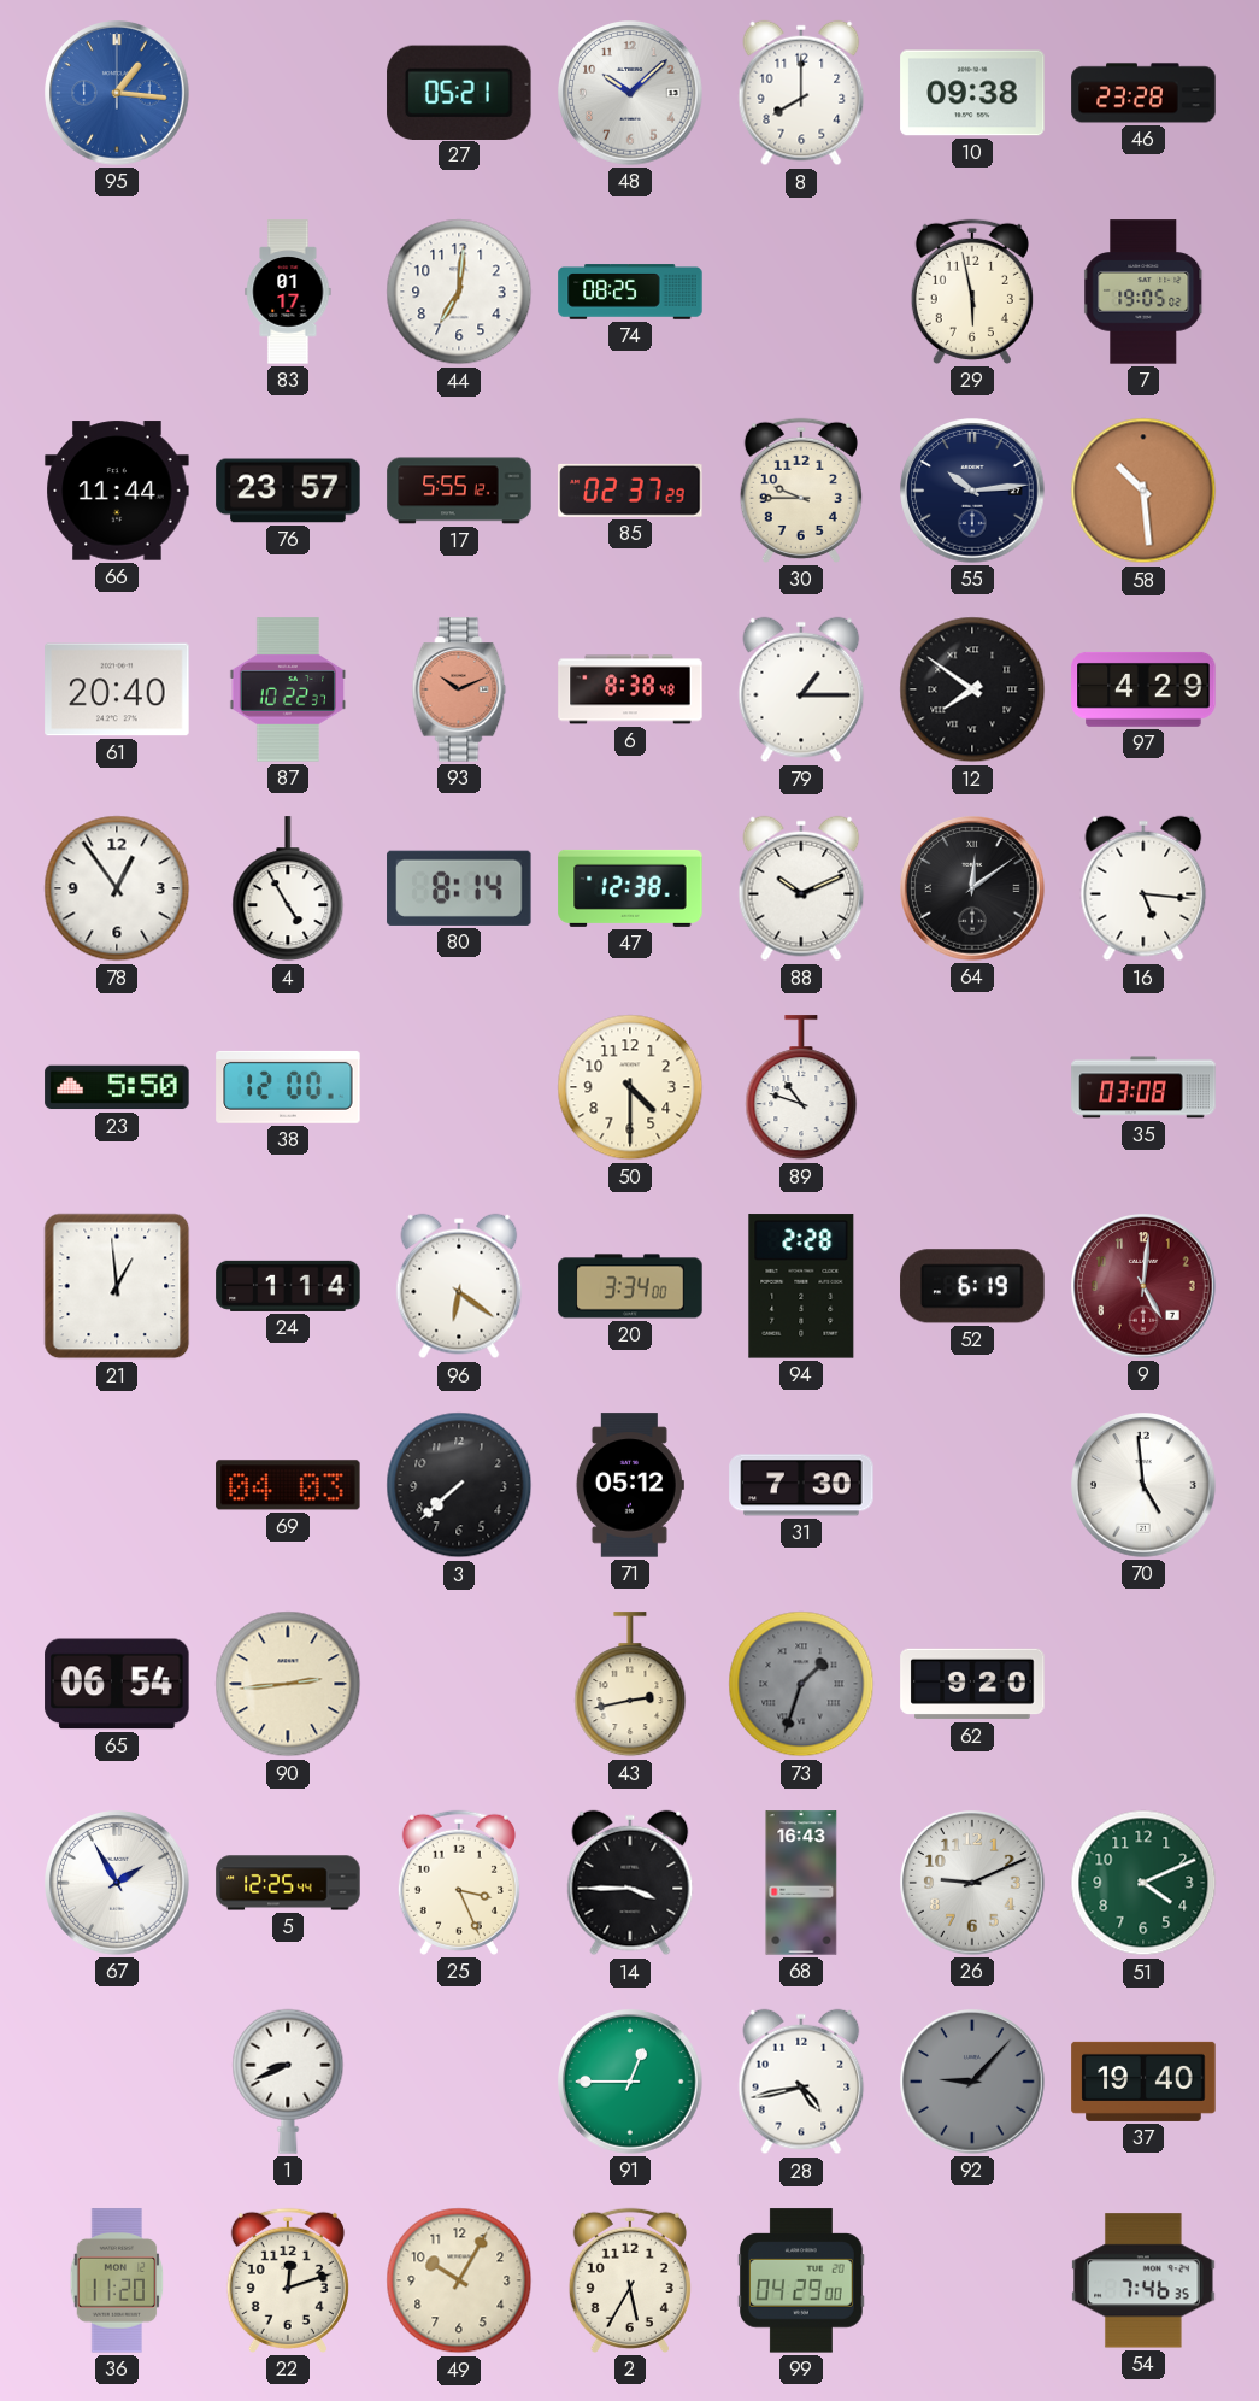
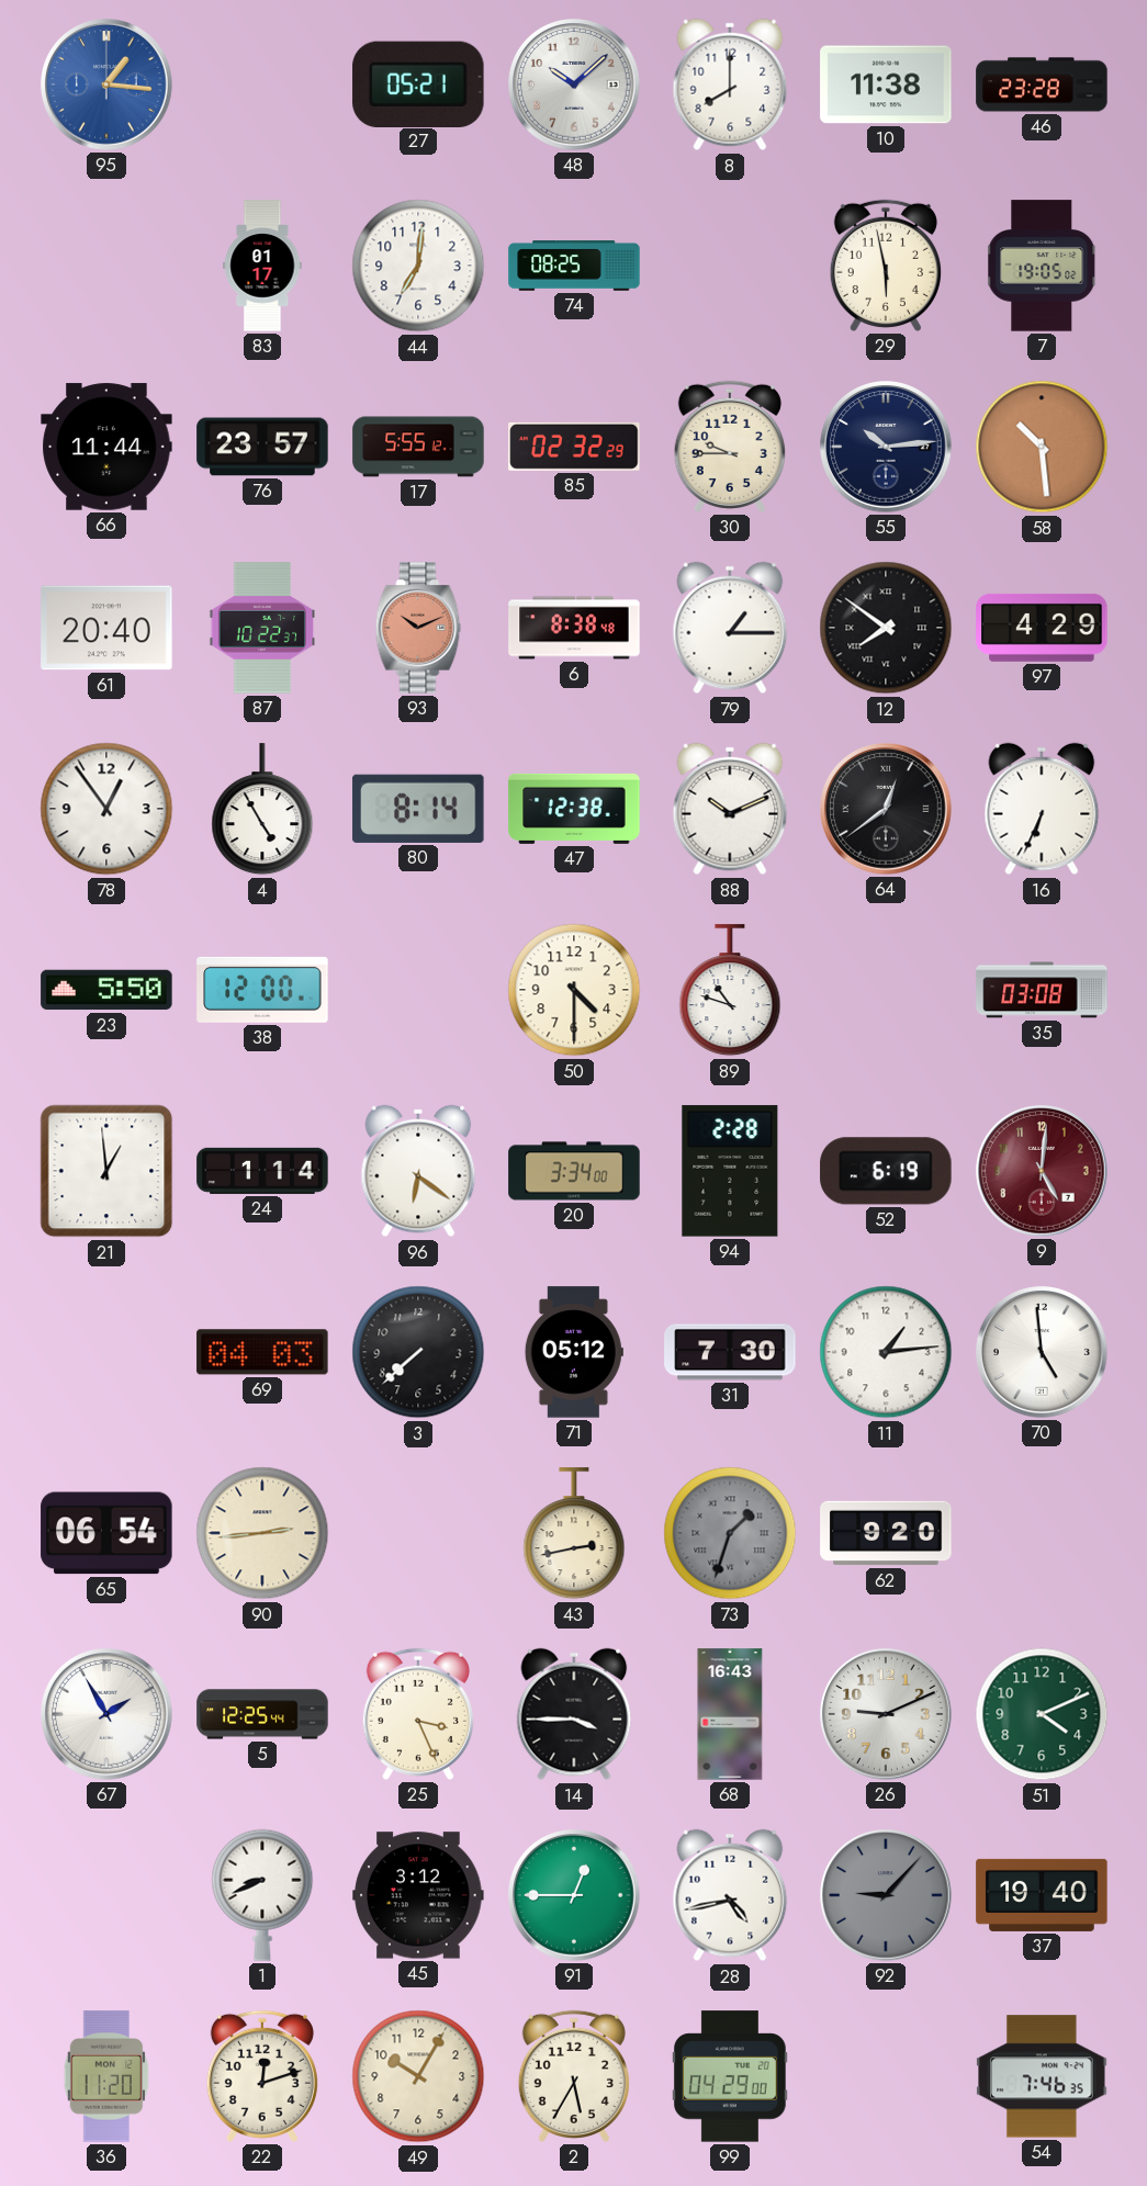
10: 09:38 -> 11:38
85: 02:37 -> 02:32
64: 12:09 -> 12:39
16: 5:16 -> 6:34
11: none -> 1:14
45: none -> 3:12
